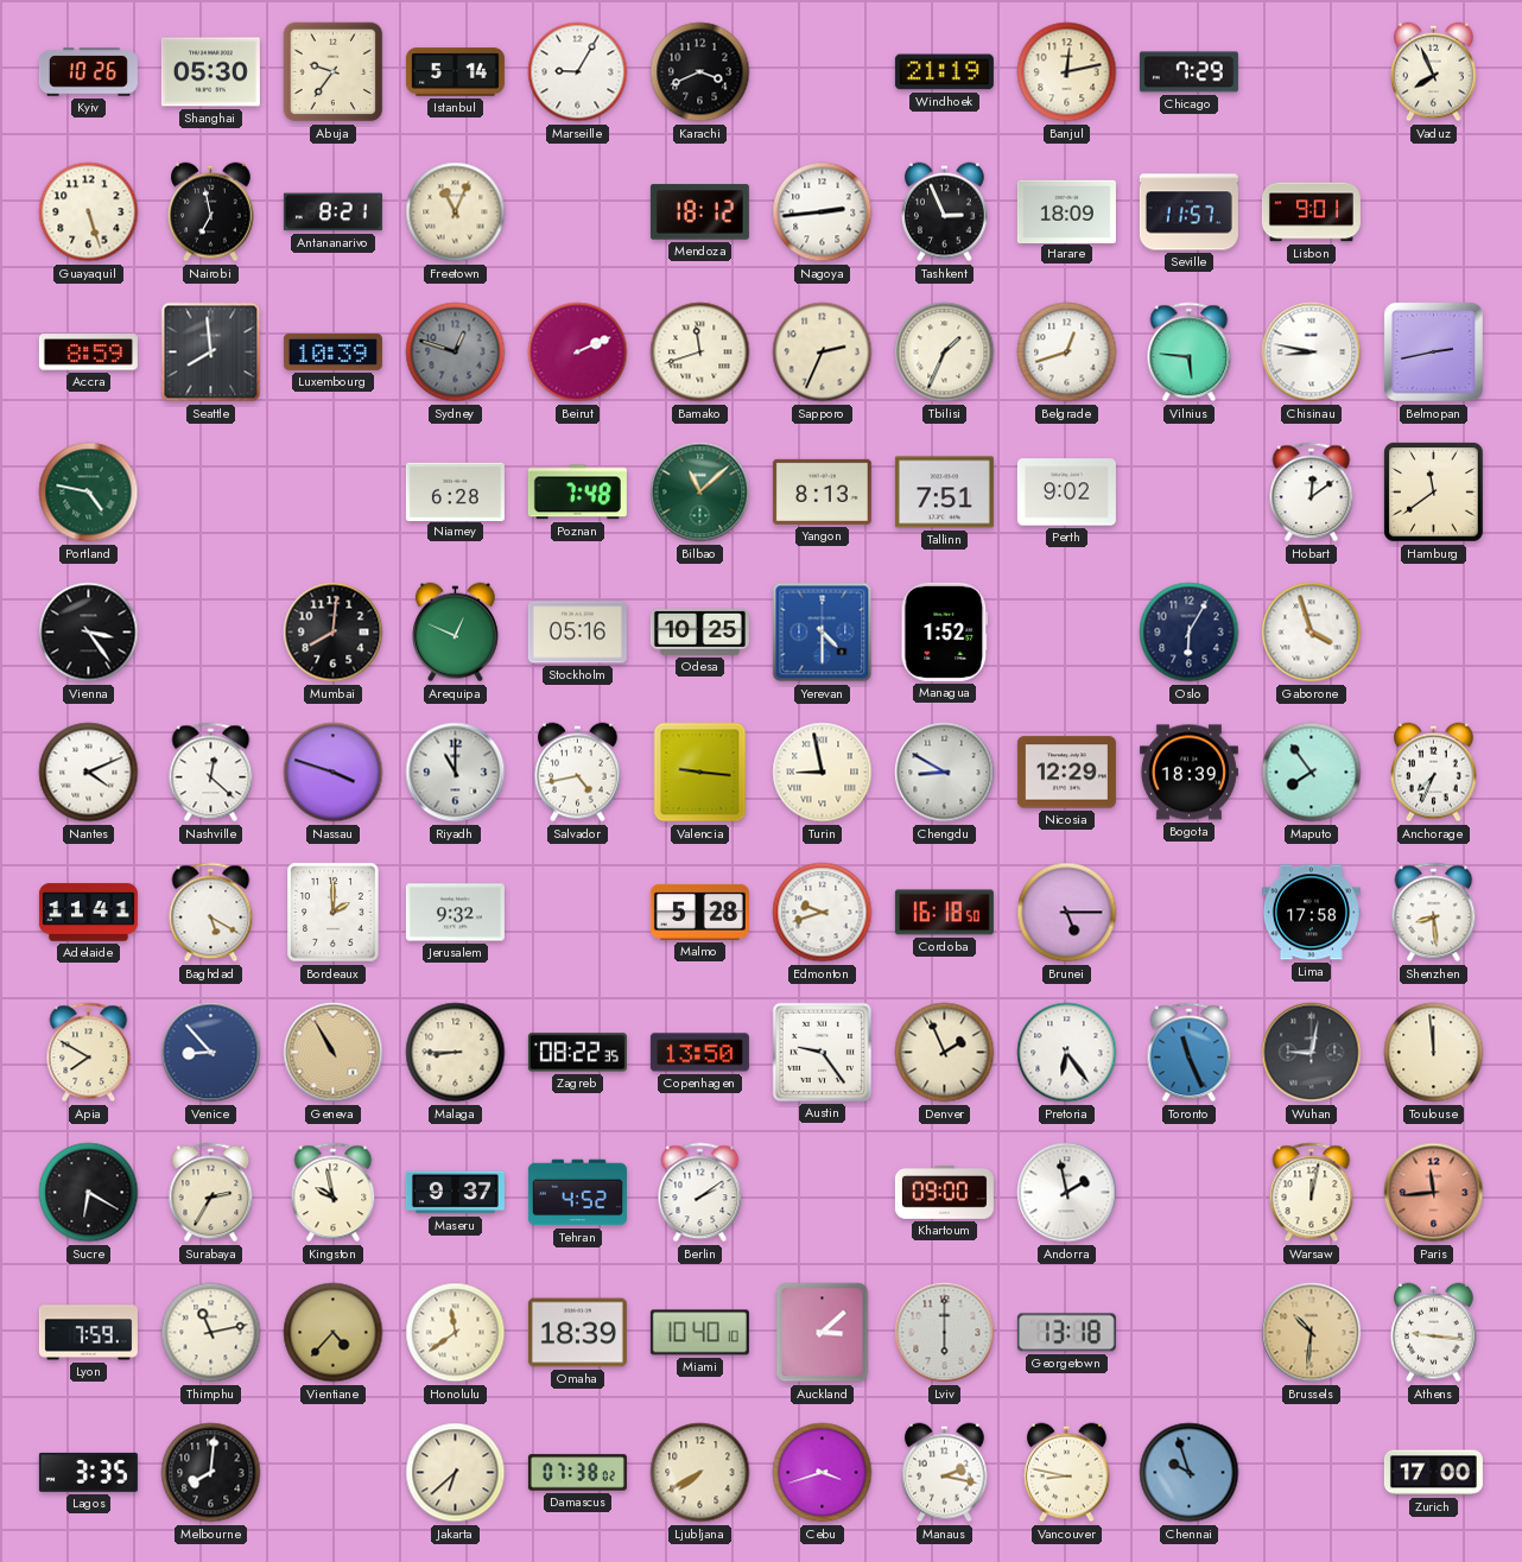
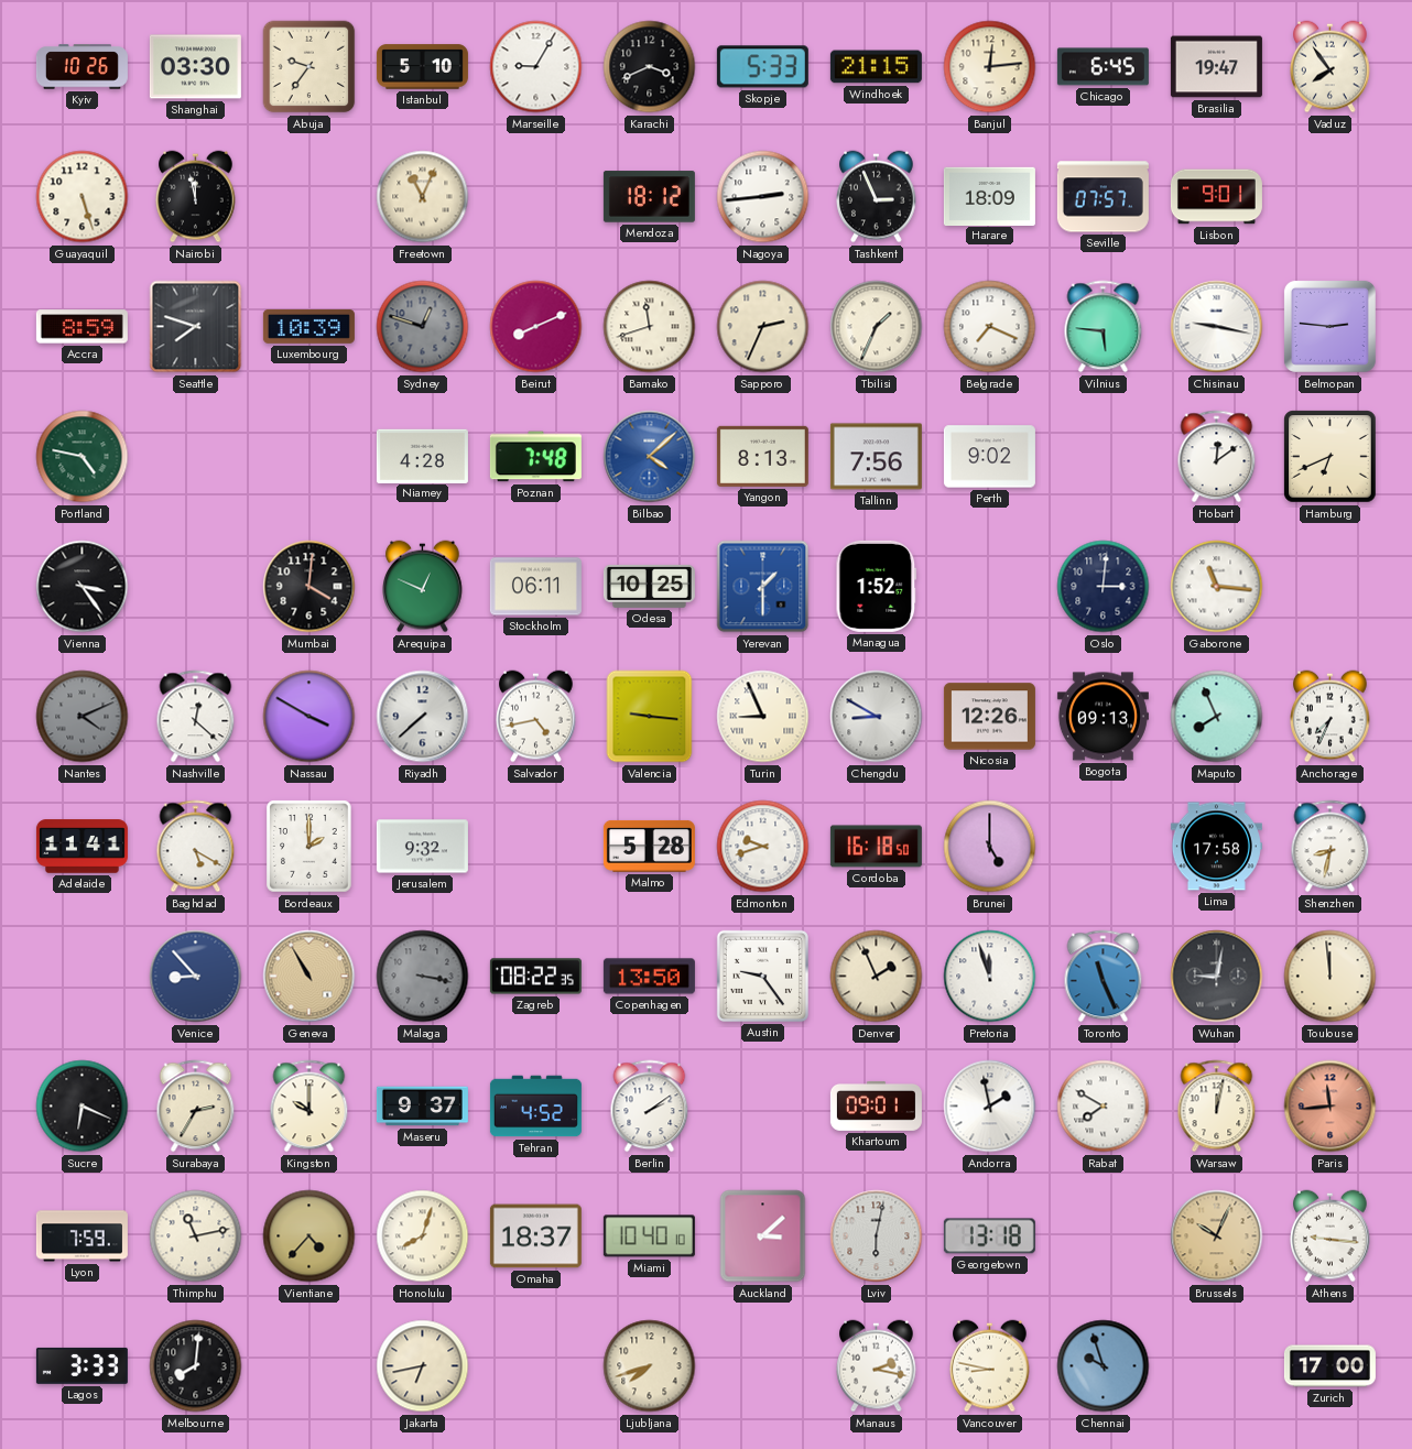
Shanghai: 05:30 -> 03:30
Istanbul: 5:14 -> 5:10
Skopje: none -> 5:33
Windhoek: 21:19 -> 21:15
Banjul: 12:13 -> 12:14
Chicago: 7:29 -> 6:45
Brasilia: none -> 19:47
Vaduz: 7:56 -> 7:54
Nairobi: 6:58 -> 11:58
Antananarivo: 8:21 -> none
Seville: 11:57 -> 07:57
Seattle: 7:59 -> 7:48
Beirut: 2:11 -> 8:11
Belgrade: 12:42 -> 7:19
Chisinau: 8:47 -> 9:17
Belmopan: 2:43 -> 2:46
Niamey: 6:28 -> 4:28
Bilbao: 11:08 -> 4:08
Bilbao dial: green -> blue
Tallinn: 7:51 -> 7:56
Hamburg: 11:39 -> 6:41
Mumbai: 8:01 -> 4:01
Stockholm: 05:16 -> 06:11
Yerevan: 4:30 -> 1:30
Oslo: 6:05 -> 3:01
Gaborone: 3:57 -> 11:16
Nantes dial: white -> grey
Nassau: 3:48 -> 3:50
Riyadh: 11:00 -> 7:38
Turin: 8:58 -> 8:56
Nicosia: 12:29 -> 12:26
Bogota: 18:39 -> 09:13
Maputo: 7:54 -> 7:56
Brunei: 5:15 -> 5:00
Shenzhen: 8:29 -> 8:32
Apia: 7:50 -> none
Malaga: 8:45 -> 3:17
Malaga dial: cream -> grey
Pretoria: 6:24 -> 11:57
Sucre: 6:20 -> 6:19
Kingston: 9:58 -> 10:00
Khartoum: 09:00 -> 09:01
Rabat: none -> 7:50
Honolulu: 11:39 -> 8:03
Omaha: 18:39 -> 18:37
Lviv: 6:00 -> 6:02
Brussels: 10:31 -> 10:04
Lagos: 3:35 -> 3:33
Jakarta: 6:38 -> 6:43
Damascus: 07:38 -> none
Ljubljana: 7:40 -> 7:42
Cebu: 3:42 -> none
